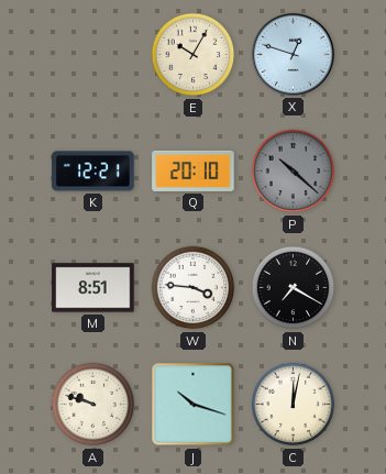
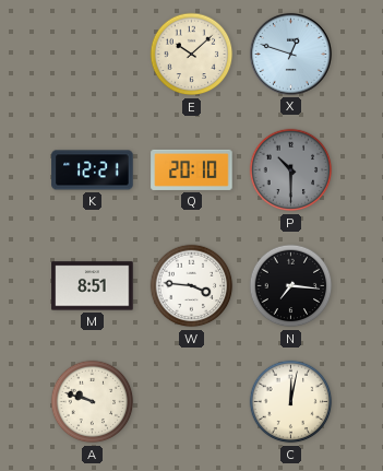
E: 10:05 -> 10:08
P: 10:22 -> 10:30
N: 7:20 -> 7:16
J: 10:18 -> none
